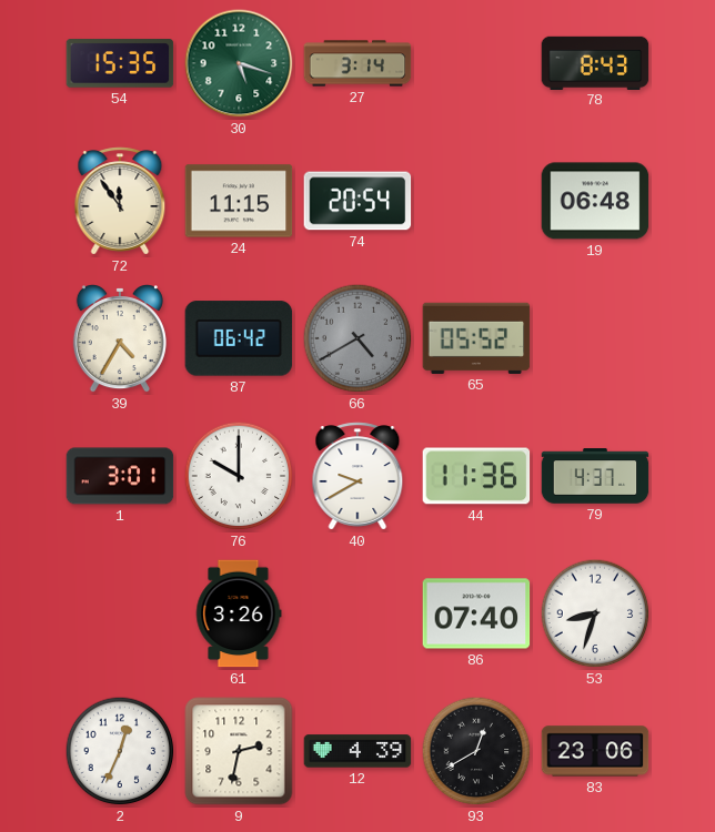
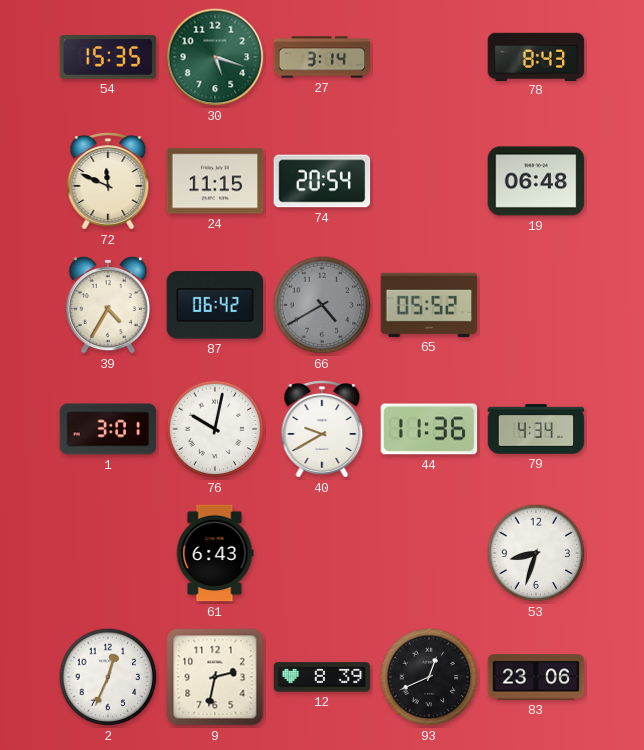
72: 11:54 -> 11:49
76: 10:00 -> 10:02
79: 4:37 -> 4:34
61: 3:26 -> 6:43
86: 07:40 -> none
12: 4:39 -> 8:39
93: 12:40 -> 12:41
